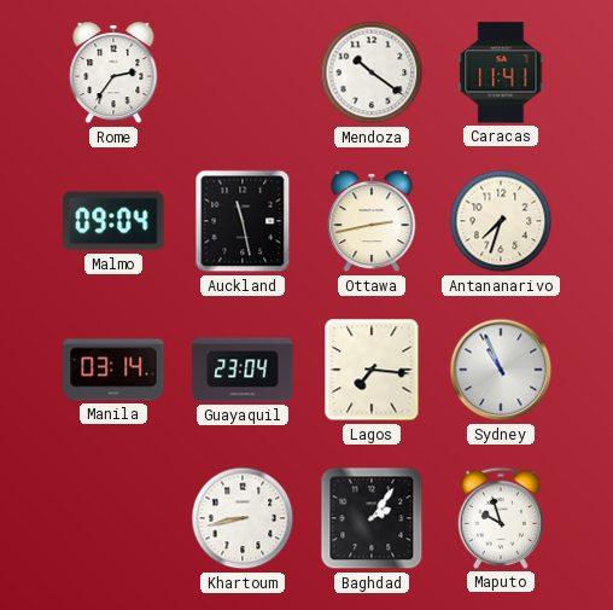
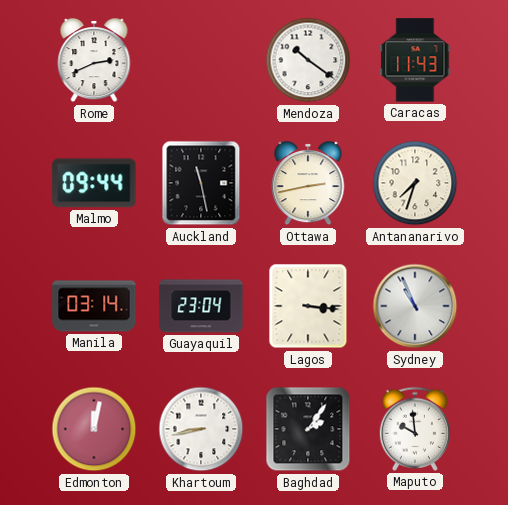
Rome: 2:36 -> 2:41
Caracas: 11:41 -> 11:43
Malmo: 09:04 -> 09:44
Lagos: 7:16 -> 3:16
Edmonton: none -> 12:02
Maputo: 9:57 -> 9:59
